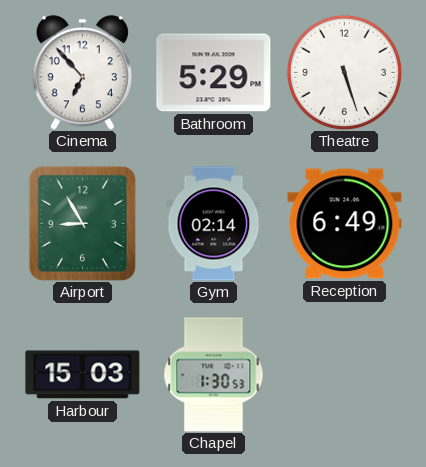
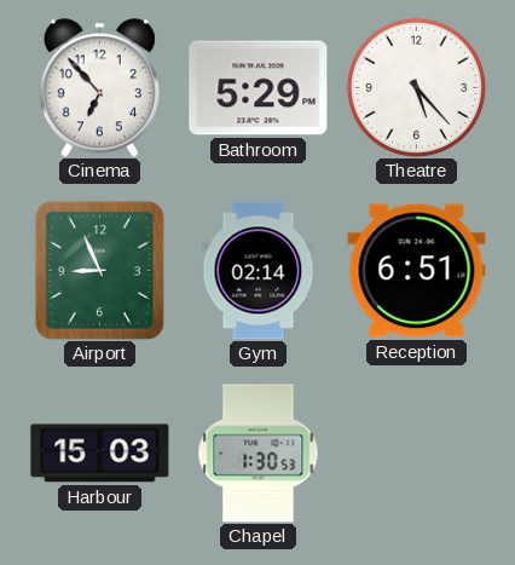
Theatre: 5:27 -> 5:23
Airport: 8:55 -> 8:56
Reception: 6:49 -> 6:51
